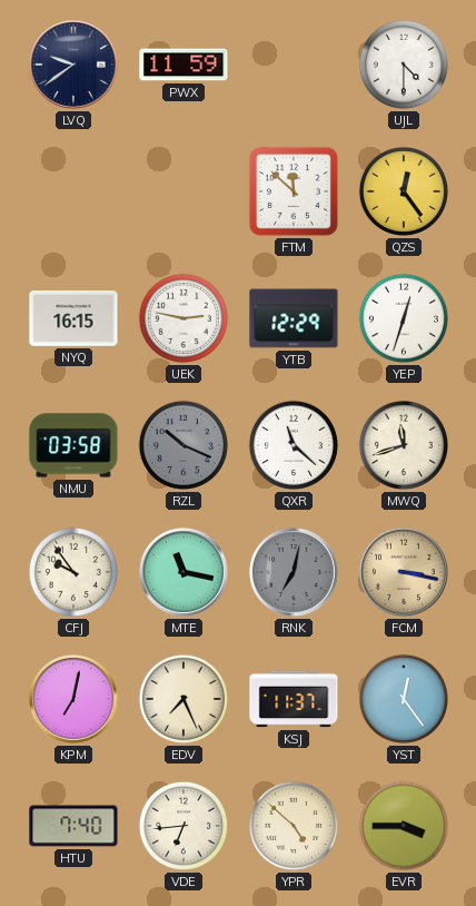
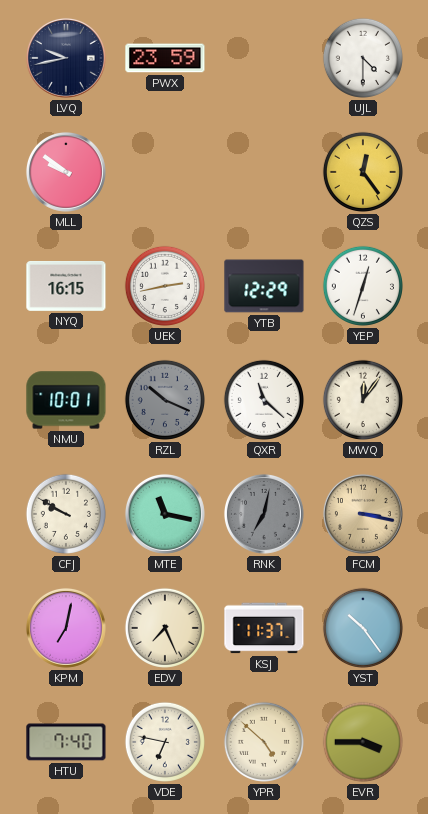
LVQ: 9:39 -> 9:43
PWX: 11:59 -> 23:59
MLL: none -> 9:51
FTM: 11:52 -> none
UEK: 2:47 -> 2:43
NMU: 03:58 -> 10:01
MWQ: 11:42 -> 12:06
CFJ: 9:54 -> 9:50
YST: 12:24 -> 10:24
VDE: 6:44 -> 6:47
